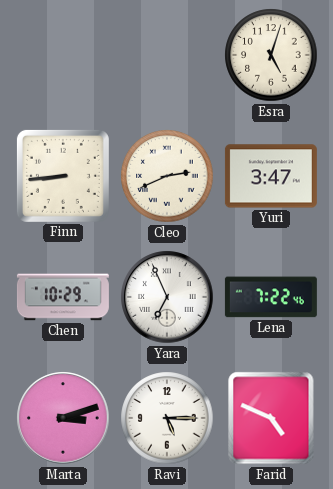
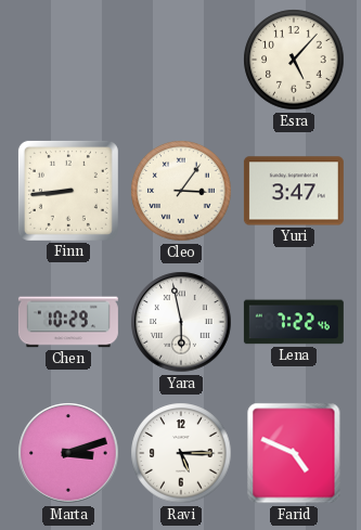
Esra: 5:03 -> 5:07
Cleo: 2:41 -> 3:06
Yara: 6:56 -> 5:58
